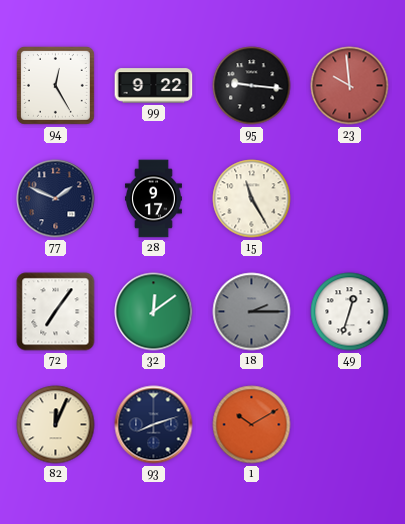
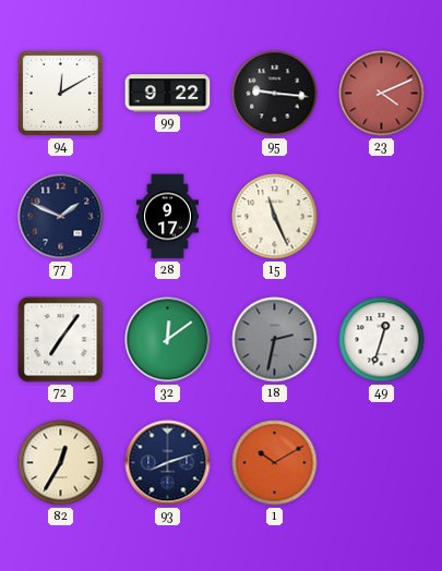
94: 12:25 -> 12:10
23: 9:59 -> 4:11
15: 11:25 -> 11:26
18: 2:15 -> 2:32
82: 12:04 -> 12:35
